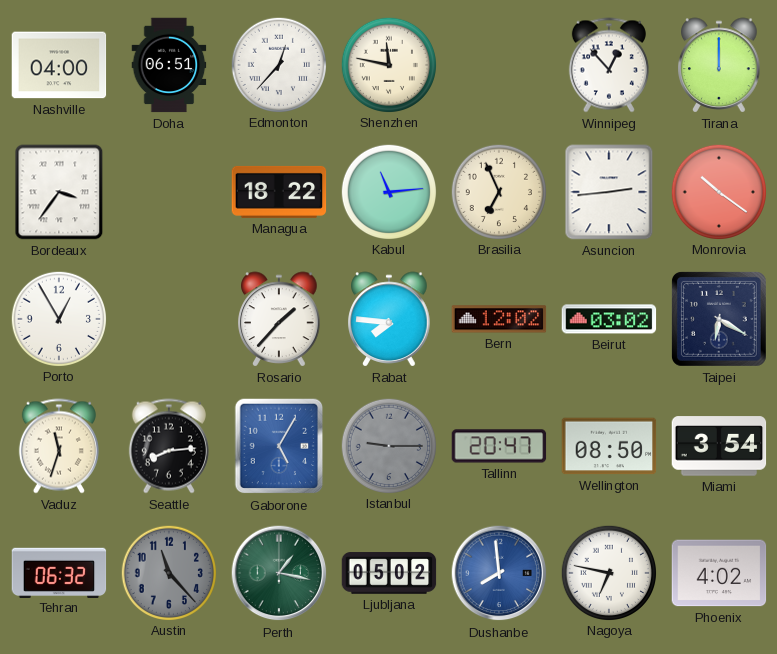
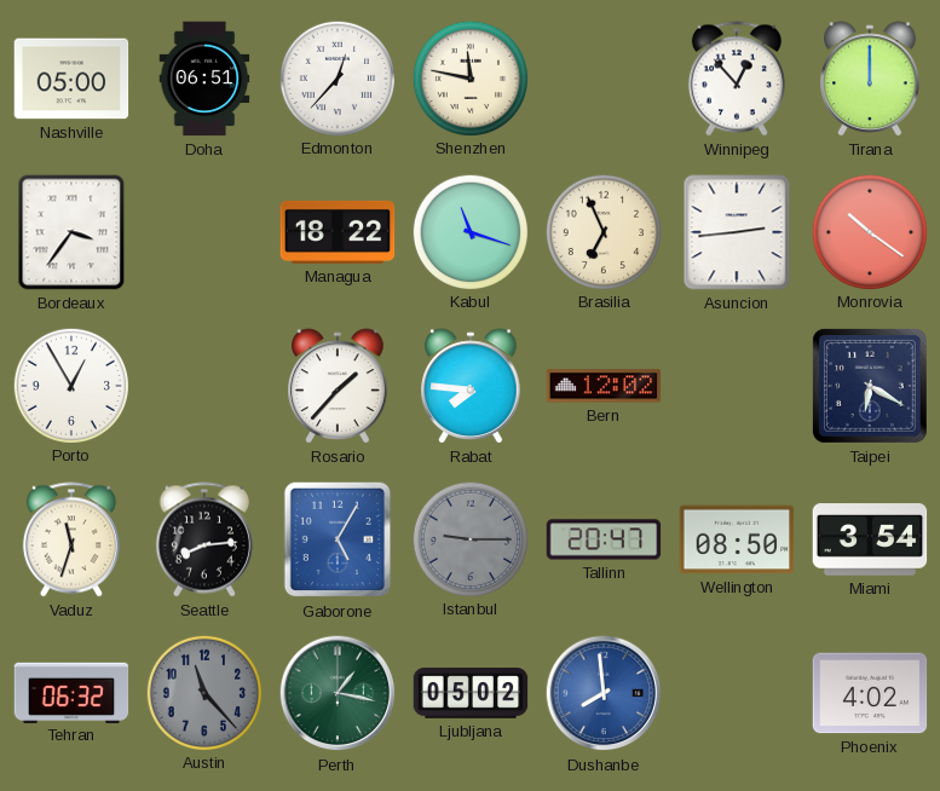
Nashville: 04:00 -> 05:00
Kabul: 11:14 -> 11:18
Beirut: 03:02 -> none
Nagoya: 6:47 -> none
